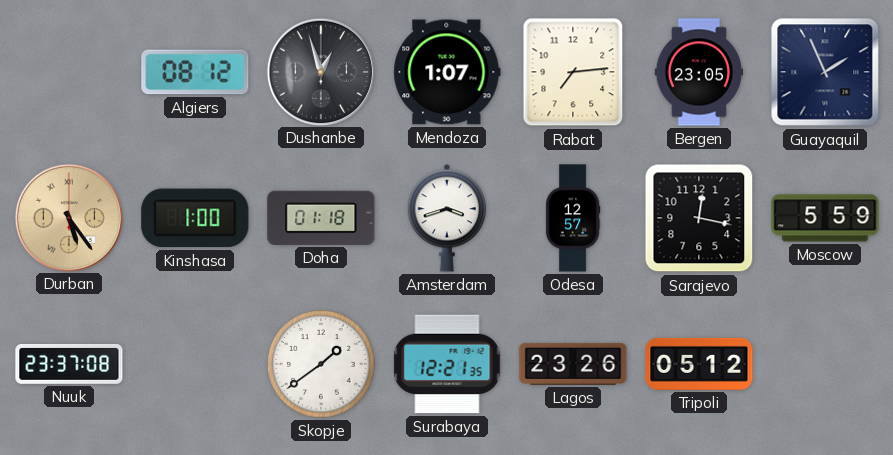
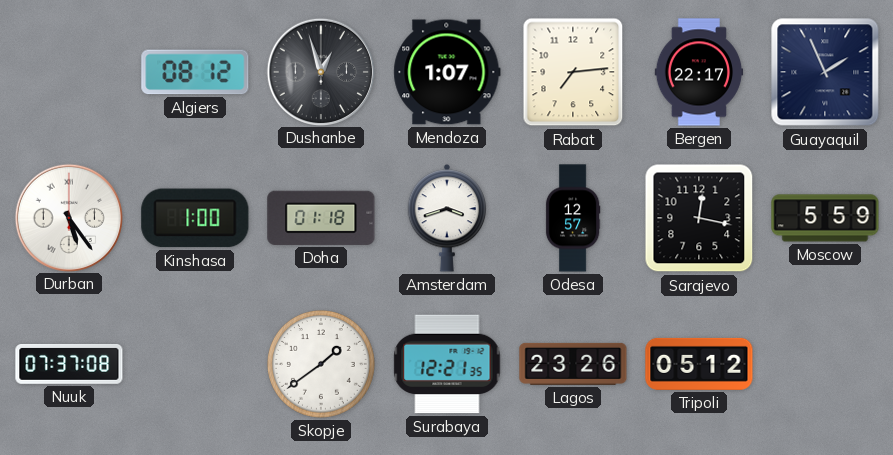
Bergen: 23:05 -> 22:17
Durban dial: champagne -> white
Nuuk: 23:37 -> 07:37
